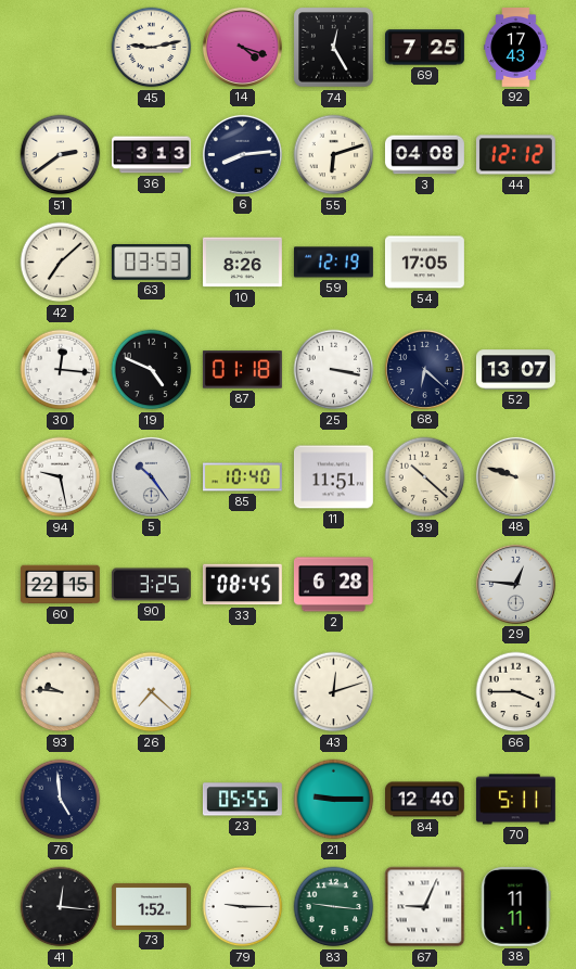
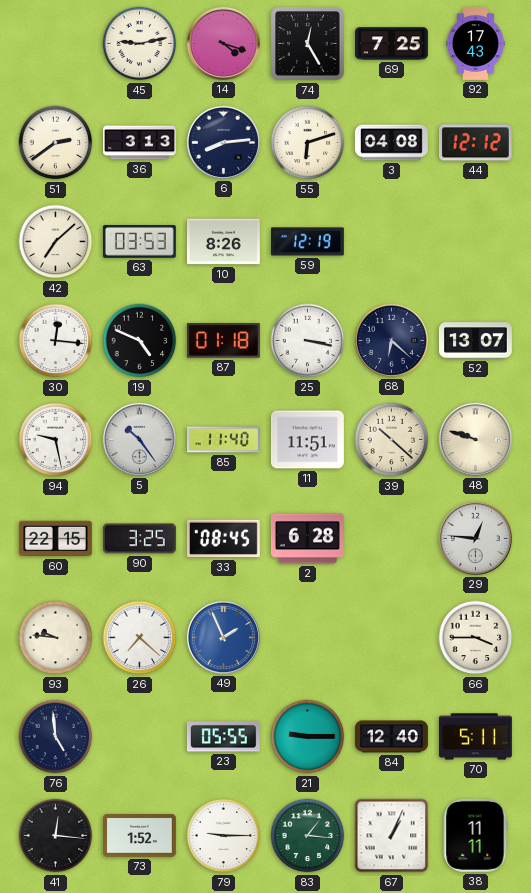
54: 17:05 -> none
85: 10:40 -> 11:40
49: none -> 1:56
43: 12:12 -> none
83: 9:16 -> 1:16
67: 9:04 -> 1:04
